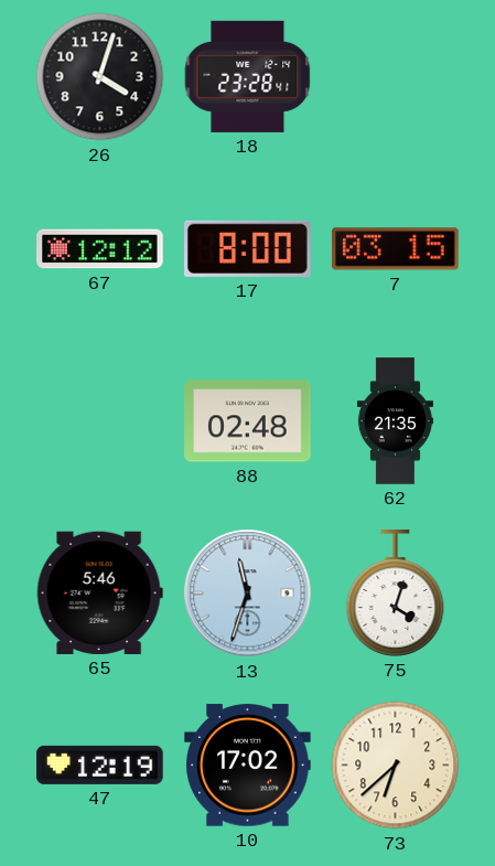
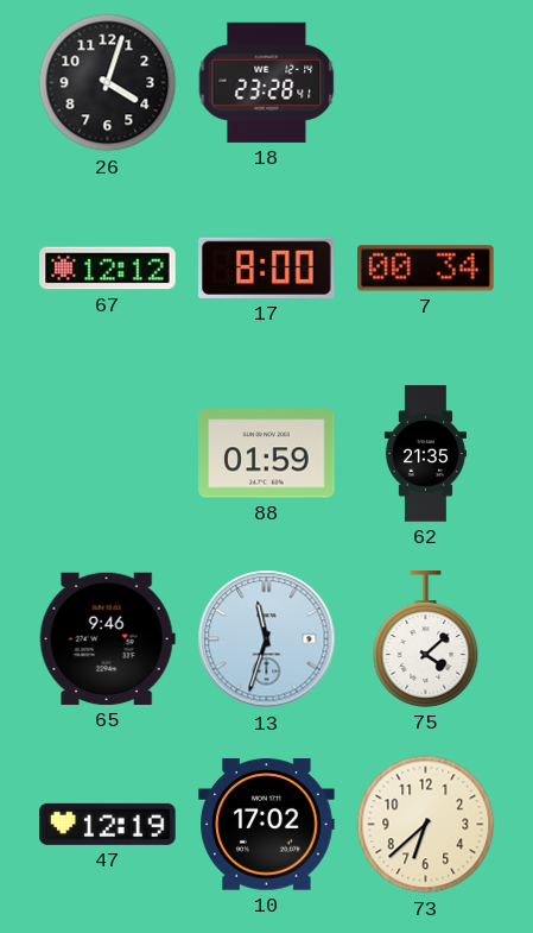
7: 03:15 -> 00:34
88: 02:48 -> 01:59
65: 5:46 -> 9:46
75: 4:03 -> 4:08
